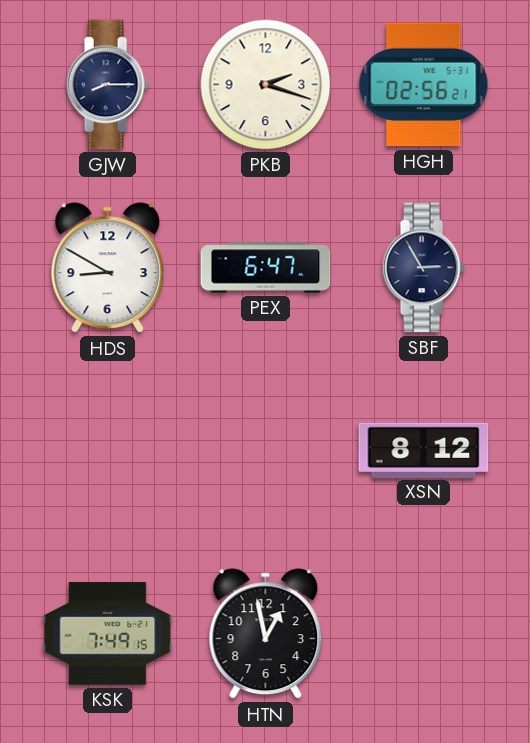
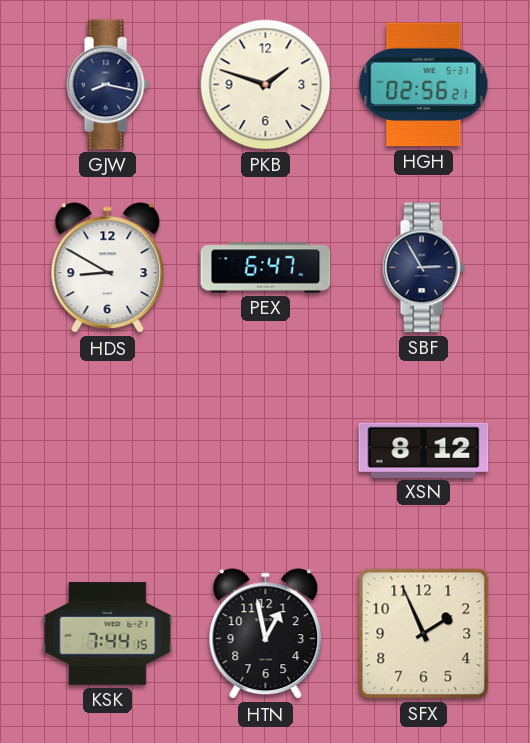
GJW: 8:15 -> 8:17
PKB: 2:18 -> 1:48
KSK: 7:49 -> 7:44
SFX: none -> 1:56
